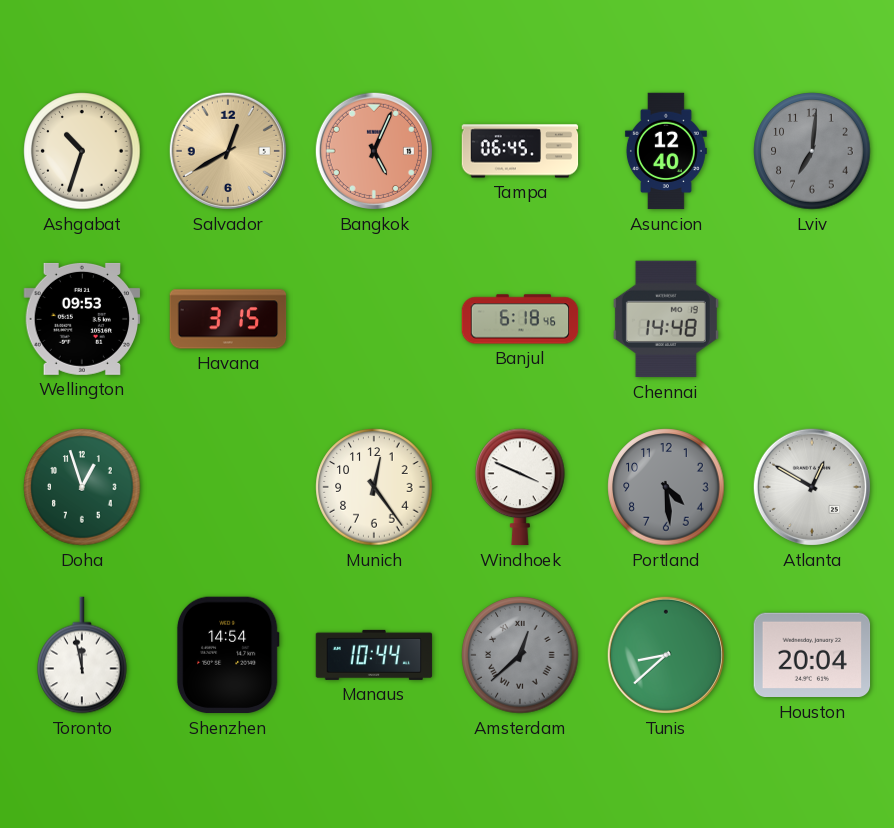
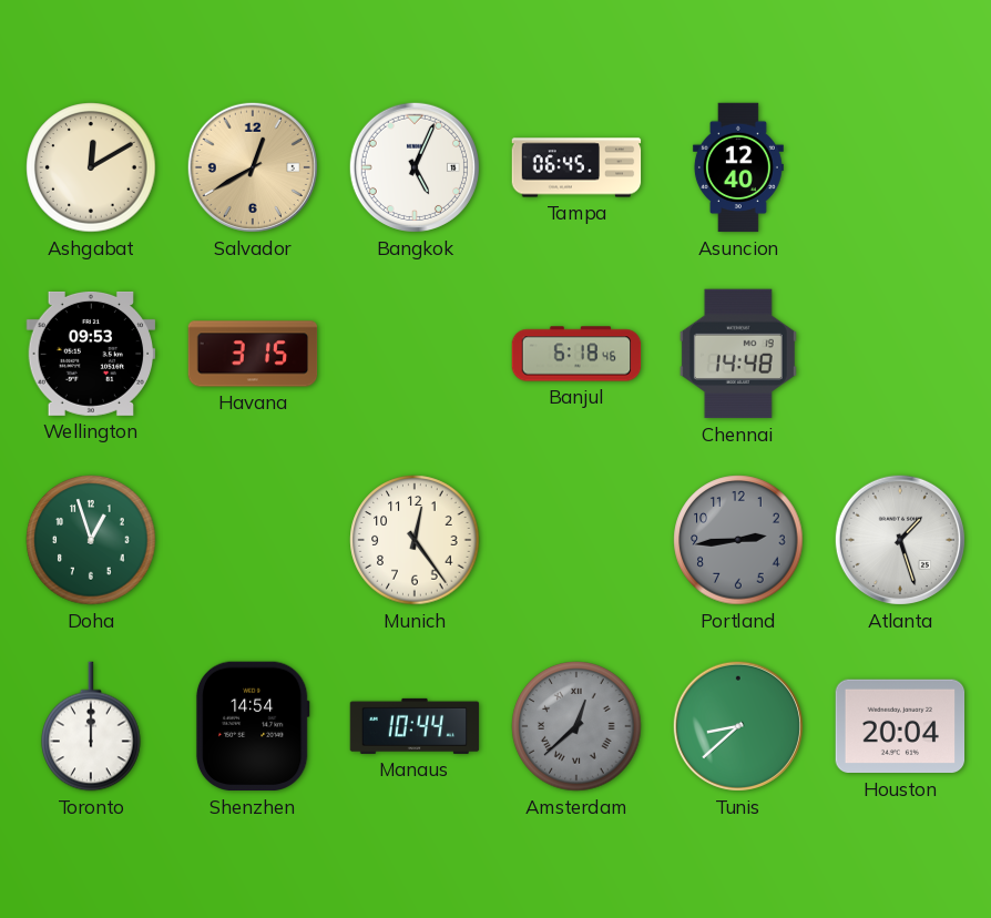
Ashgabat: 10:33 -> 12:10
Bangkok dial: salmon -> white
Lviv: 7:01 -> none
Windhoek: 3:49 -> none
Portland: 4:29 -> 2:44
Atlanta: 12:50 -> 1:27
Toronto: 11:58 -> 12:00
